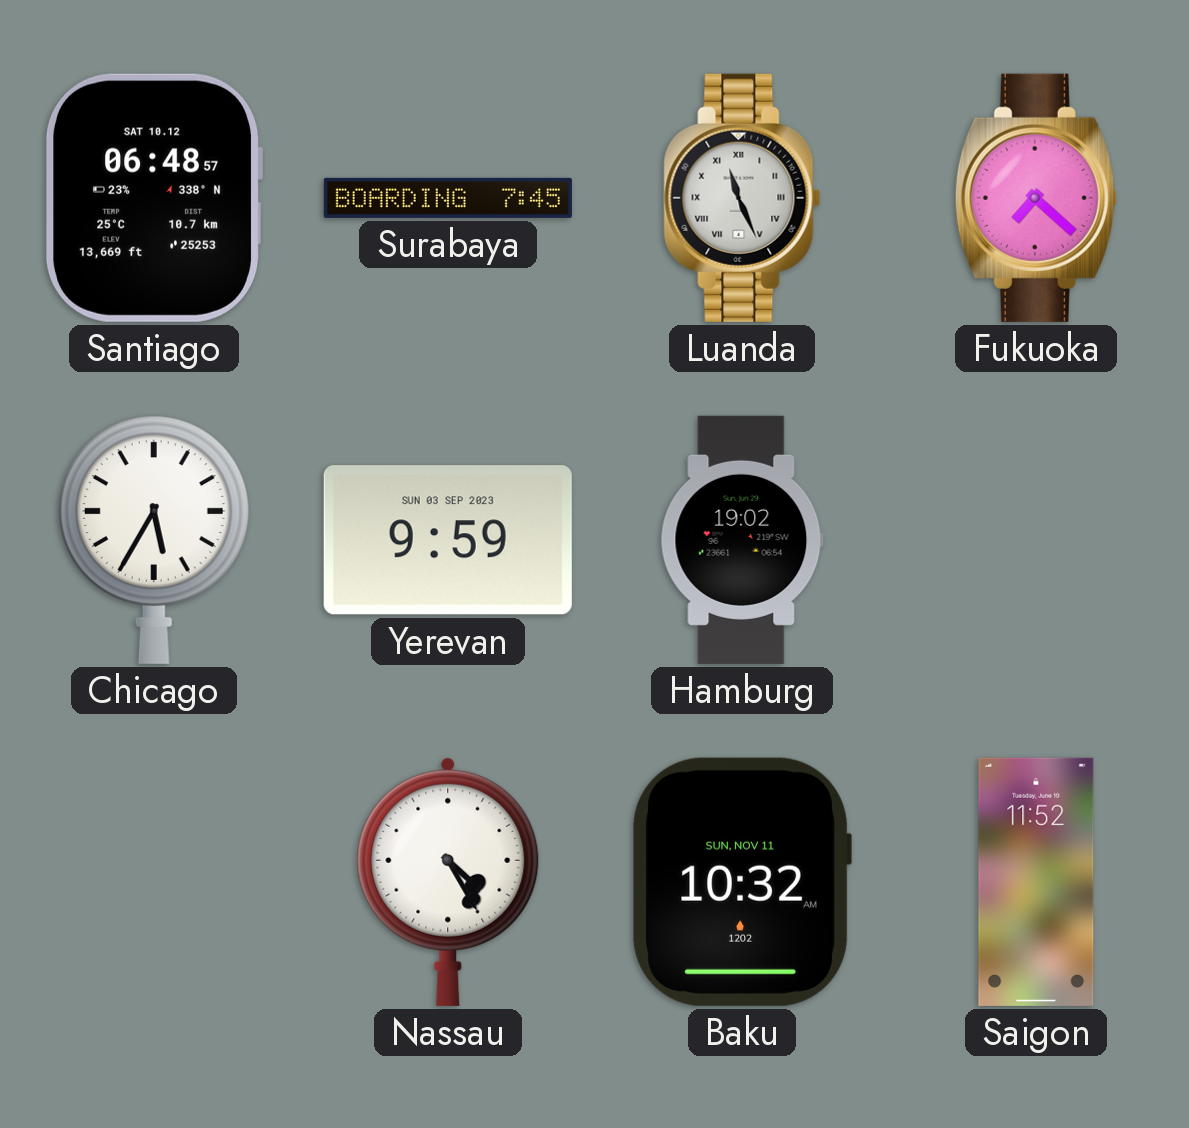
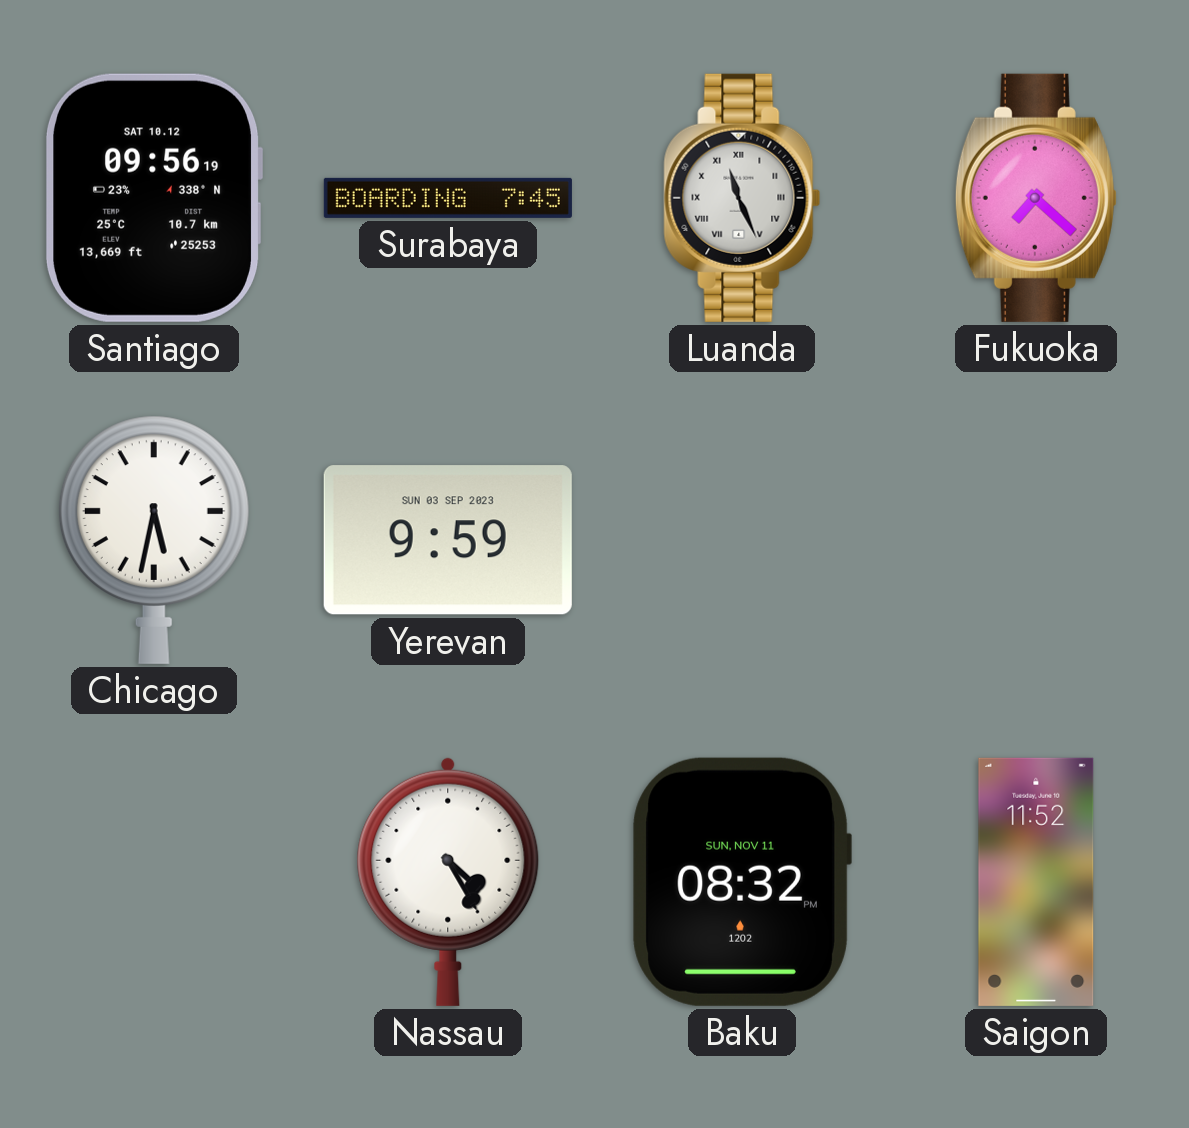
Santiago: 06:48 -> 09:56
Chicago: 5:35 -> 5:32
Hamburg: 19:02 -> none
Baku: 10:32 -> 08:32
